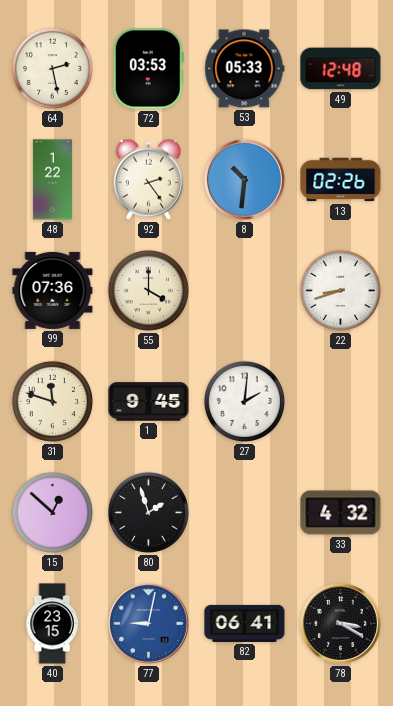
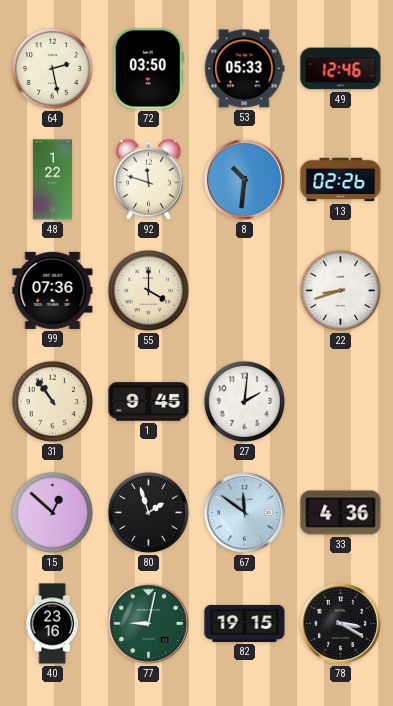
72: 03:53 -> 03:50
49: 12:48 -> 12:46
92: 2:24 -> 11:48
31: 11:48 -> 10:54
67: none -> 11:51
33: 4:32 -> 4:36
40: 23:15 -> 23:16
77 dial: blue -> green
82: 06:41 -> 19:15
